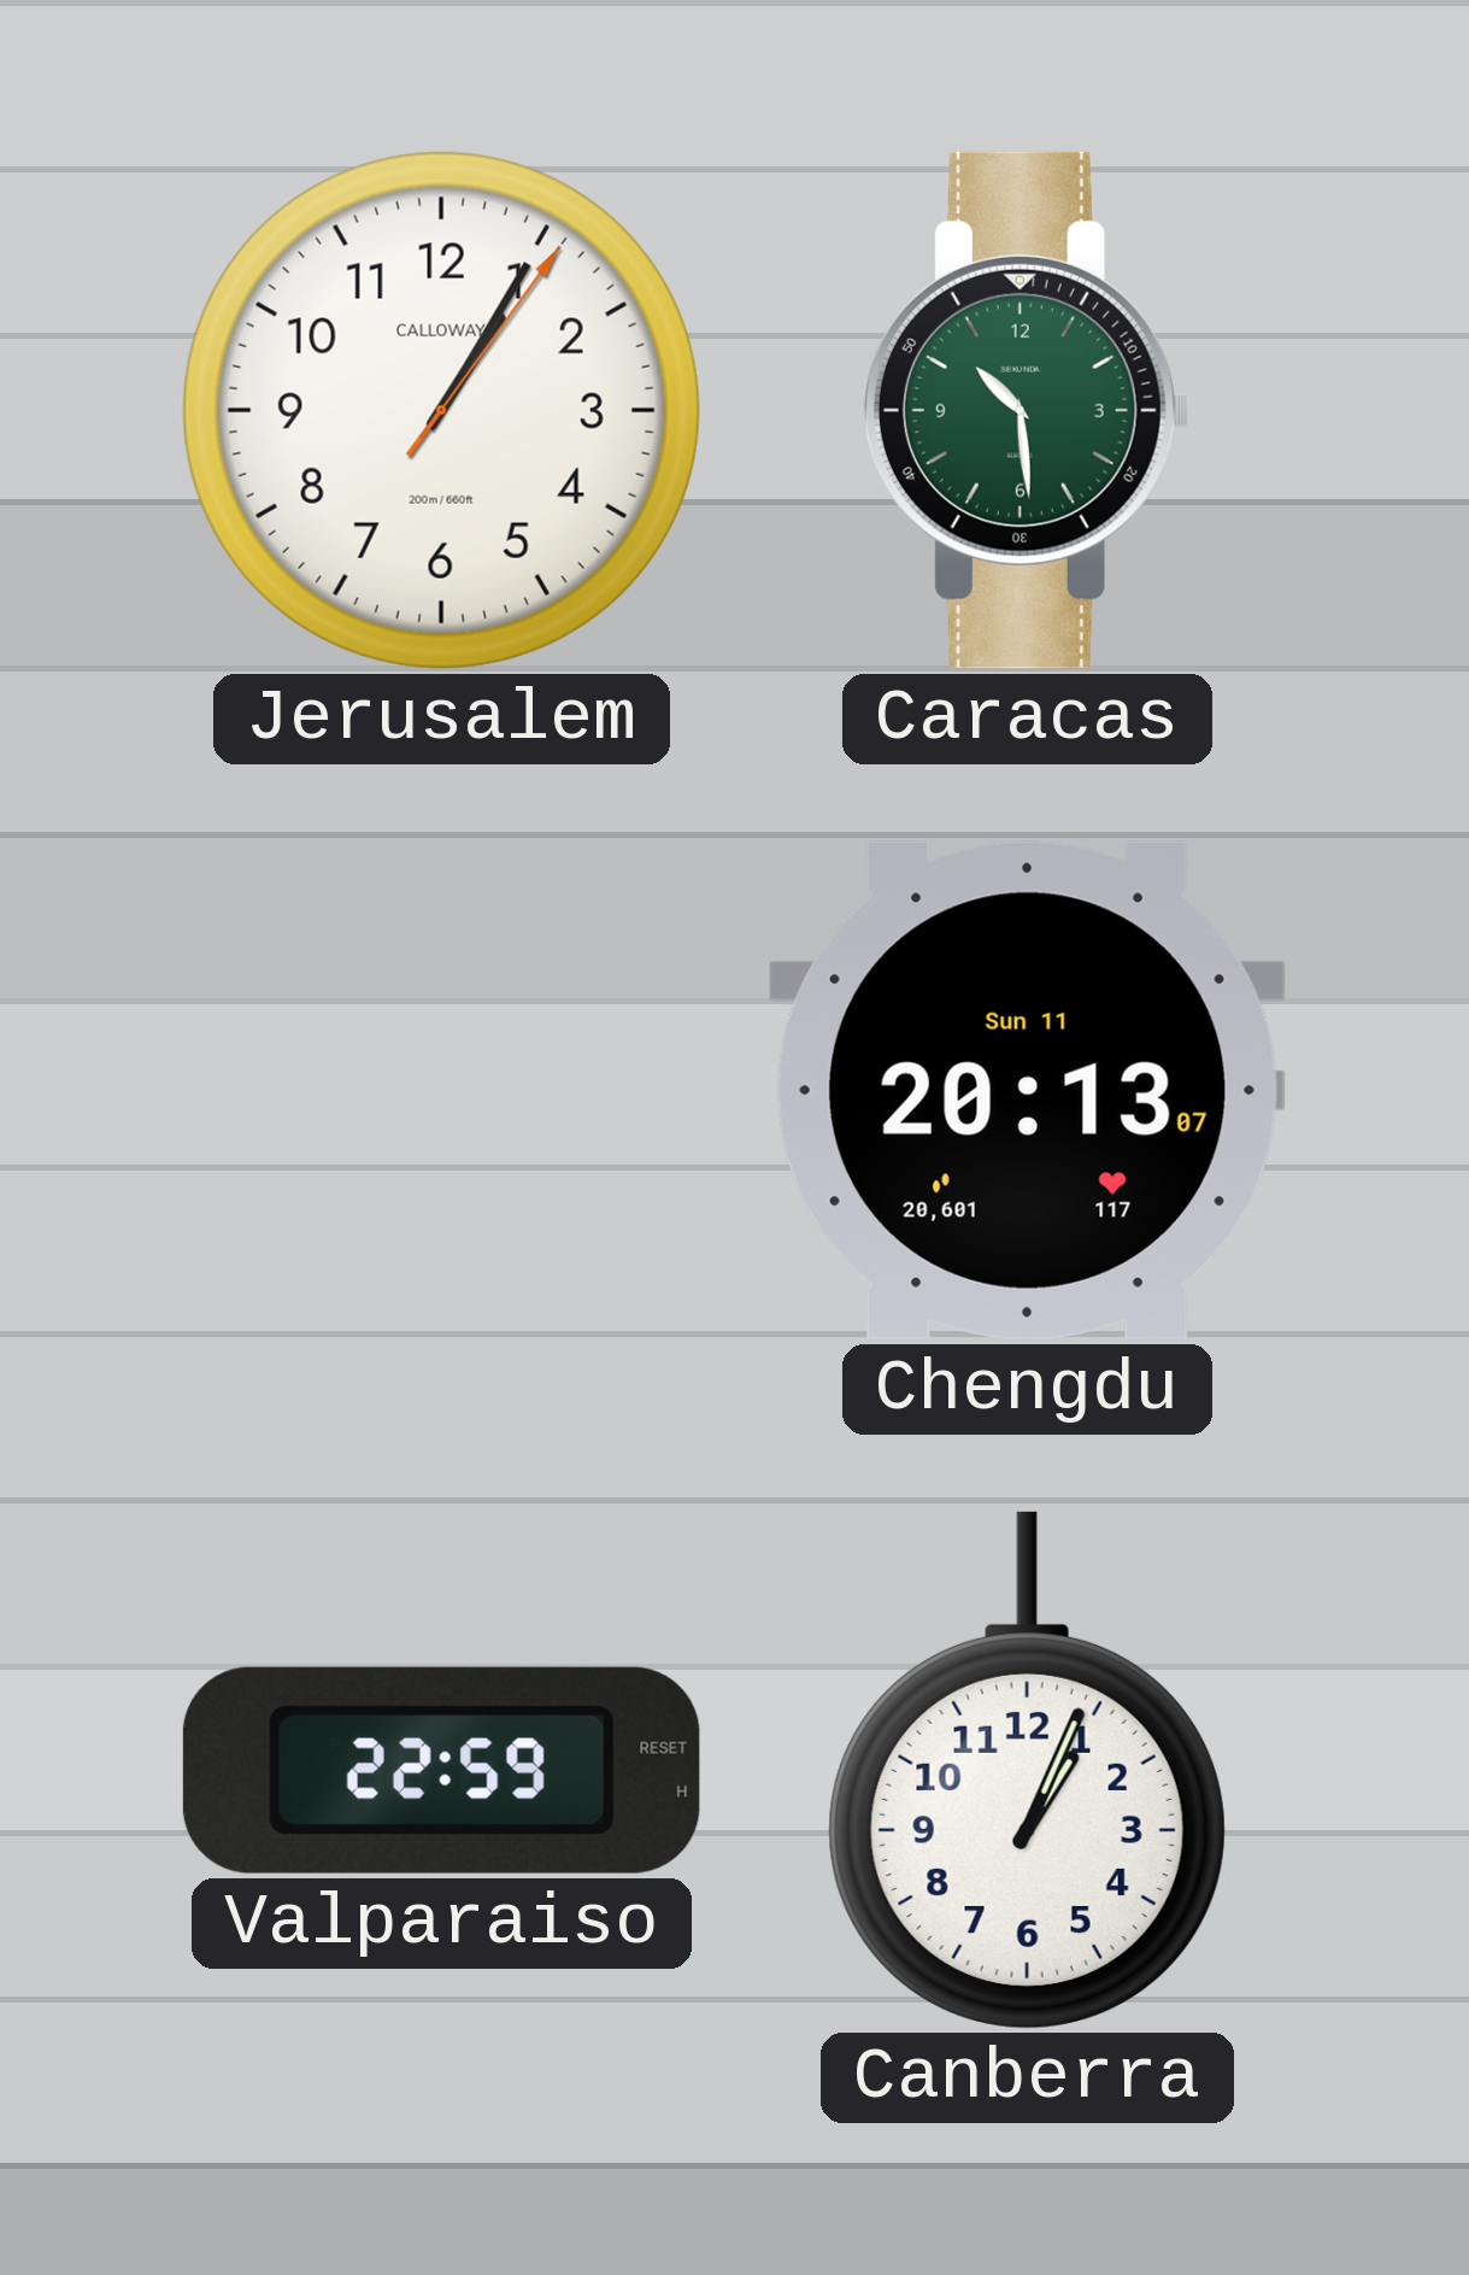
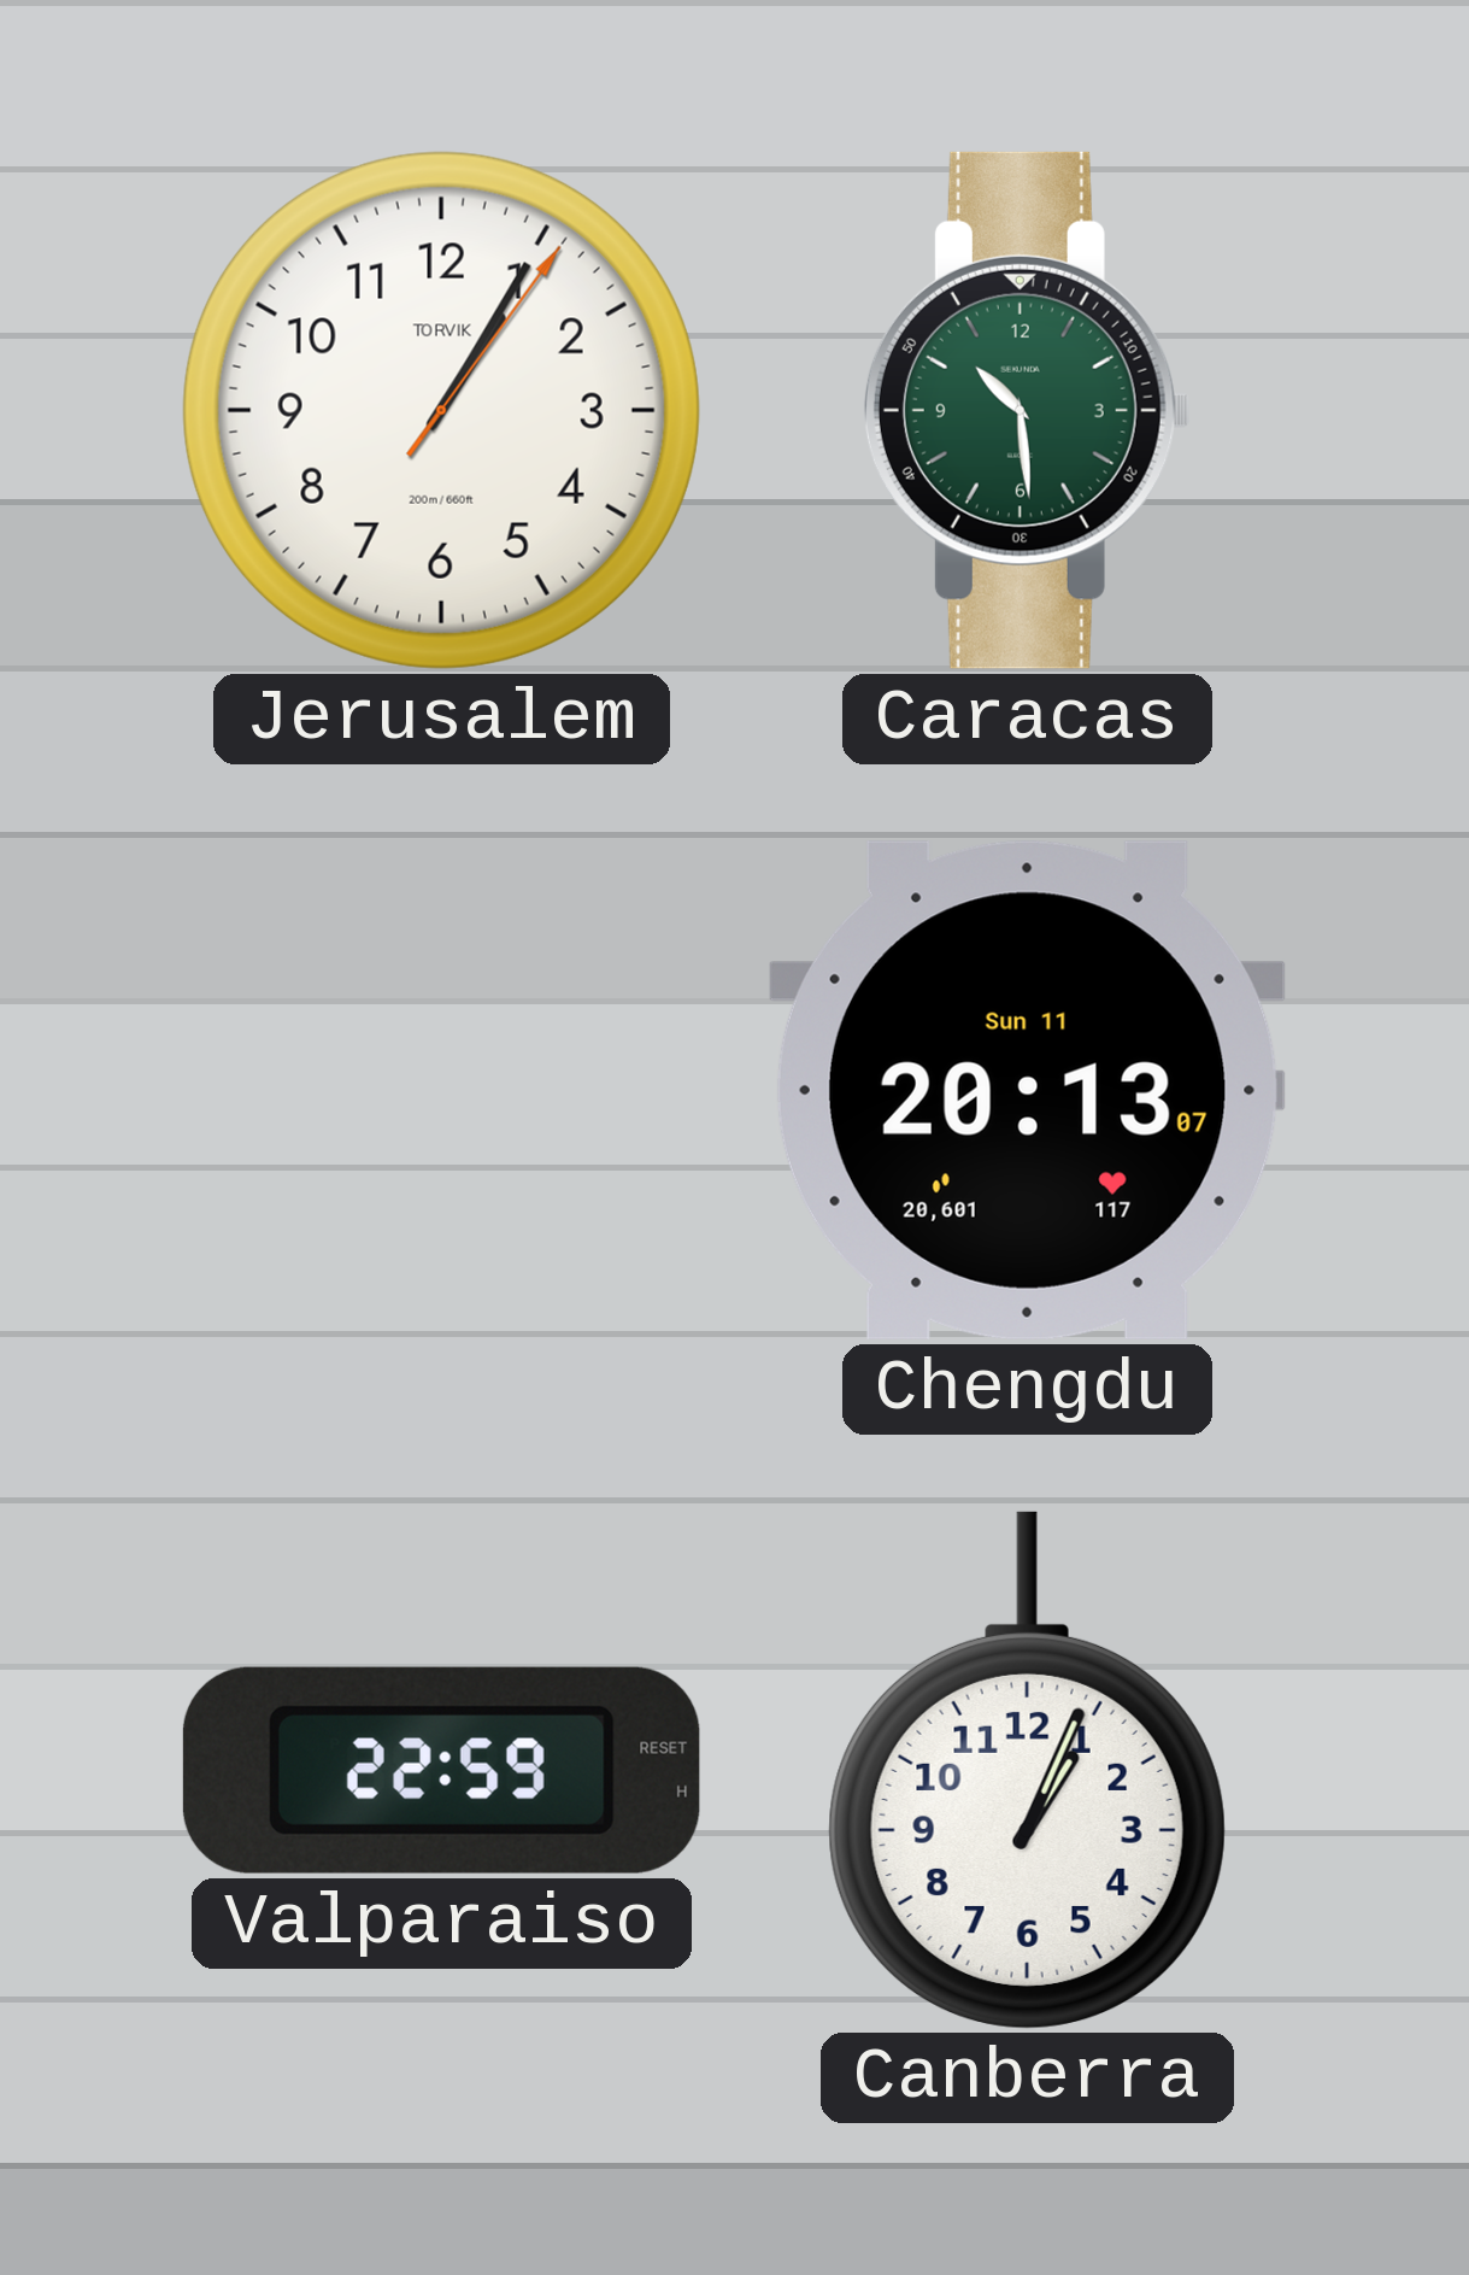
Jerusalem brand: CALLOWAY -> TORVIK
